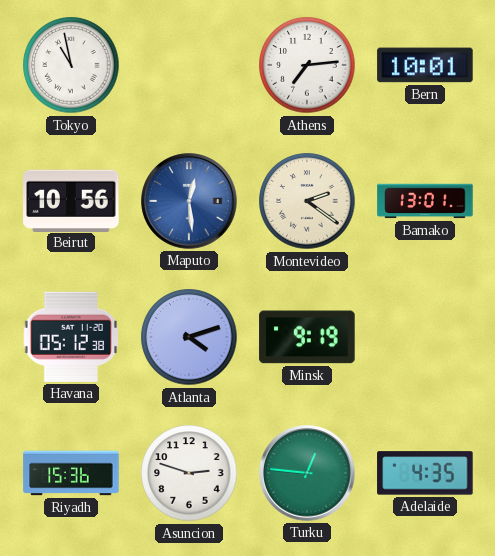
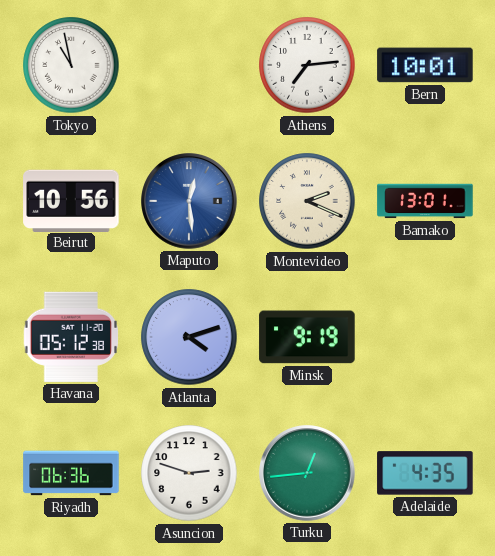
Montevideo: 2:21 -> 2:19
Riyadh: 15:36 -> 06:36
Turku: 12:46 -> 12:44
